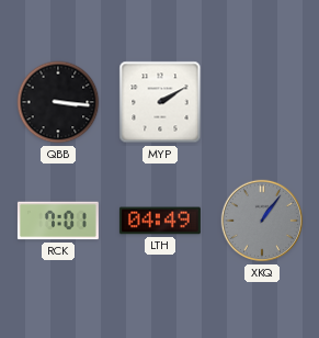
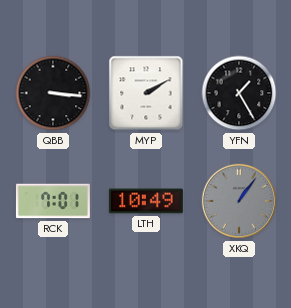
YFN: none -> 1:25
LTH: 04:49 -> 10:49
